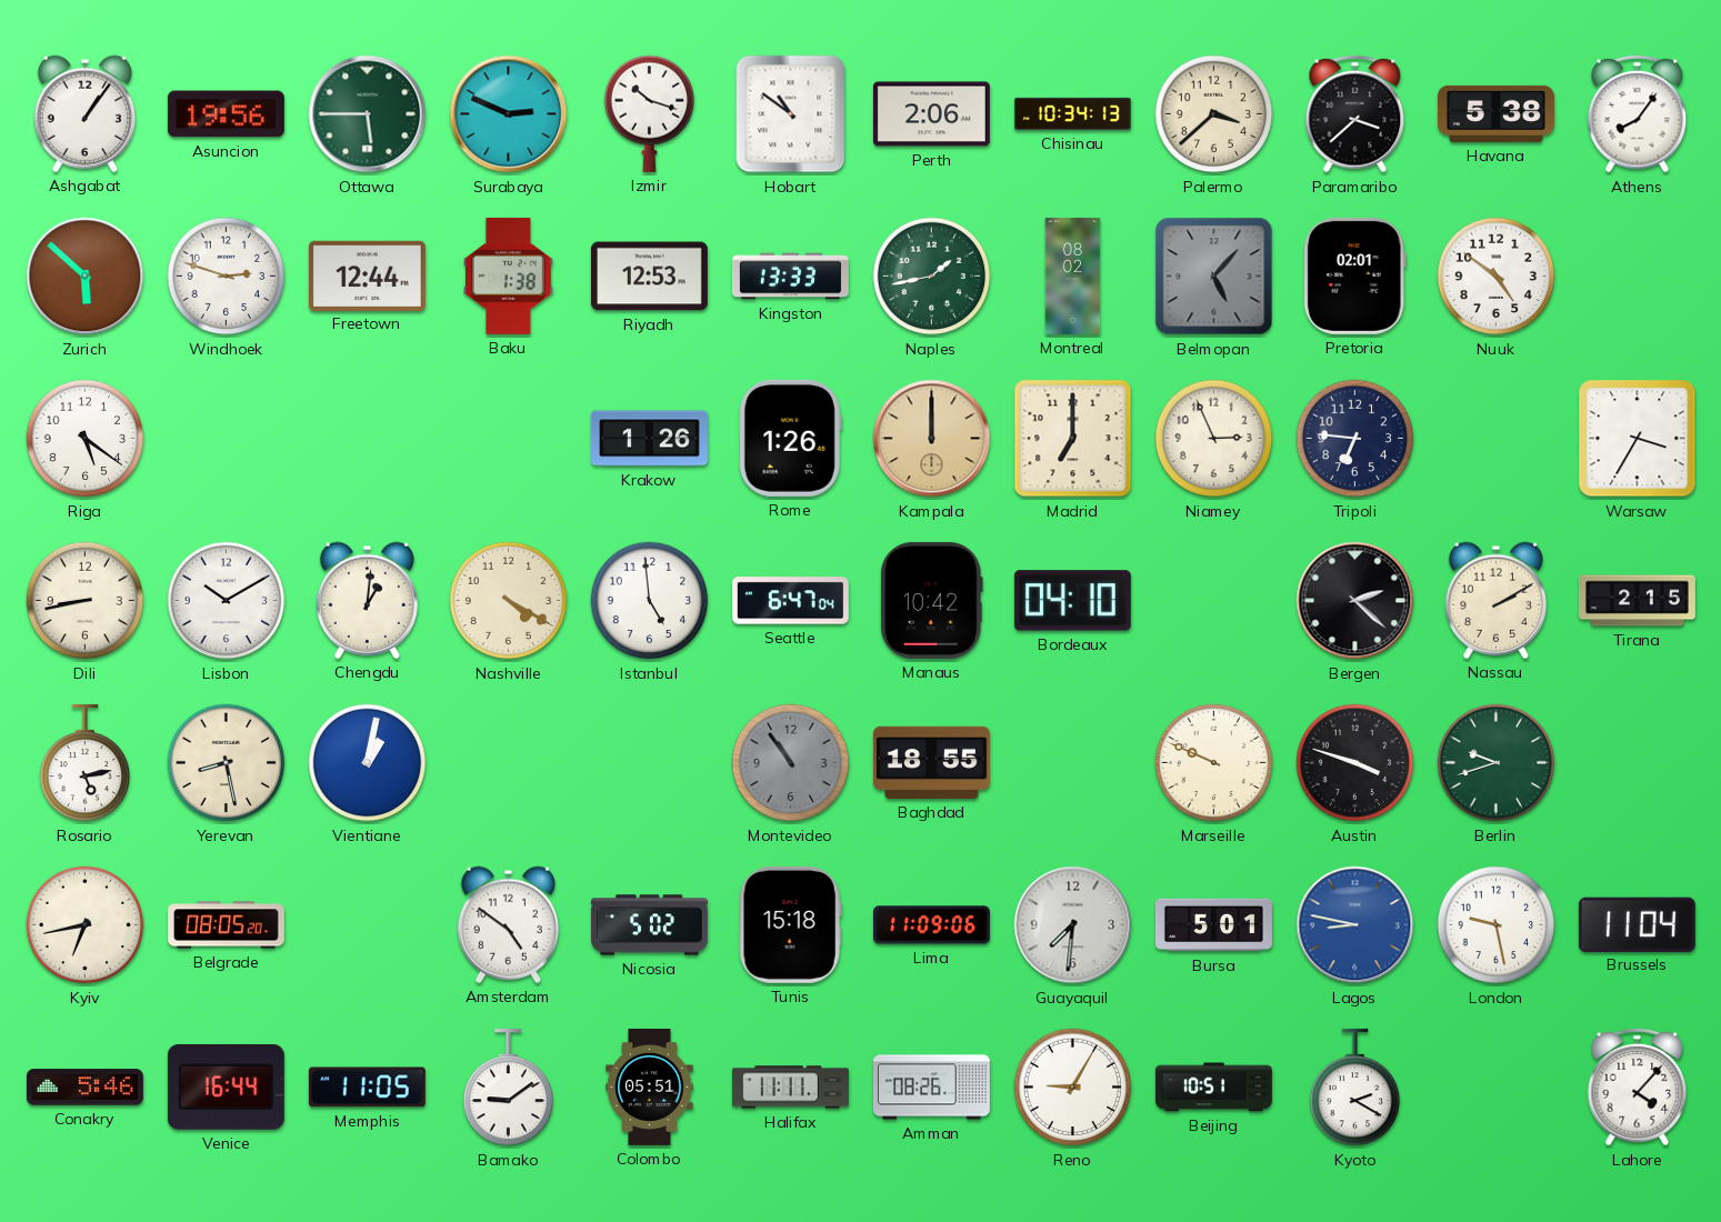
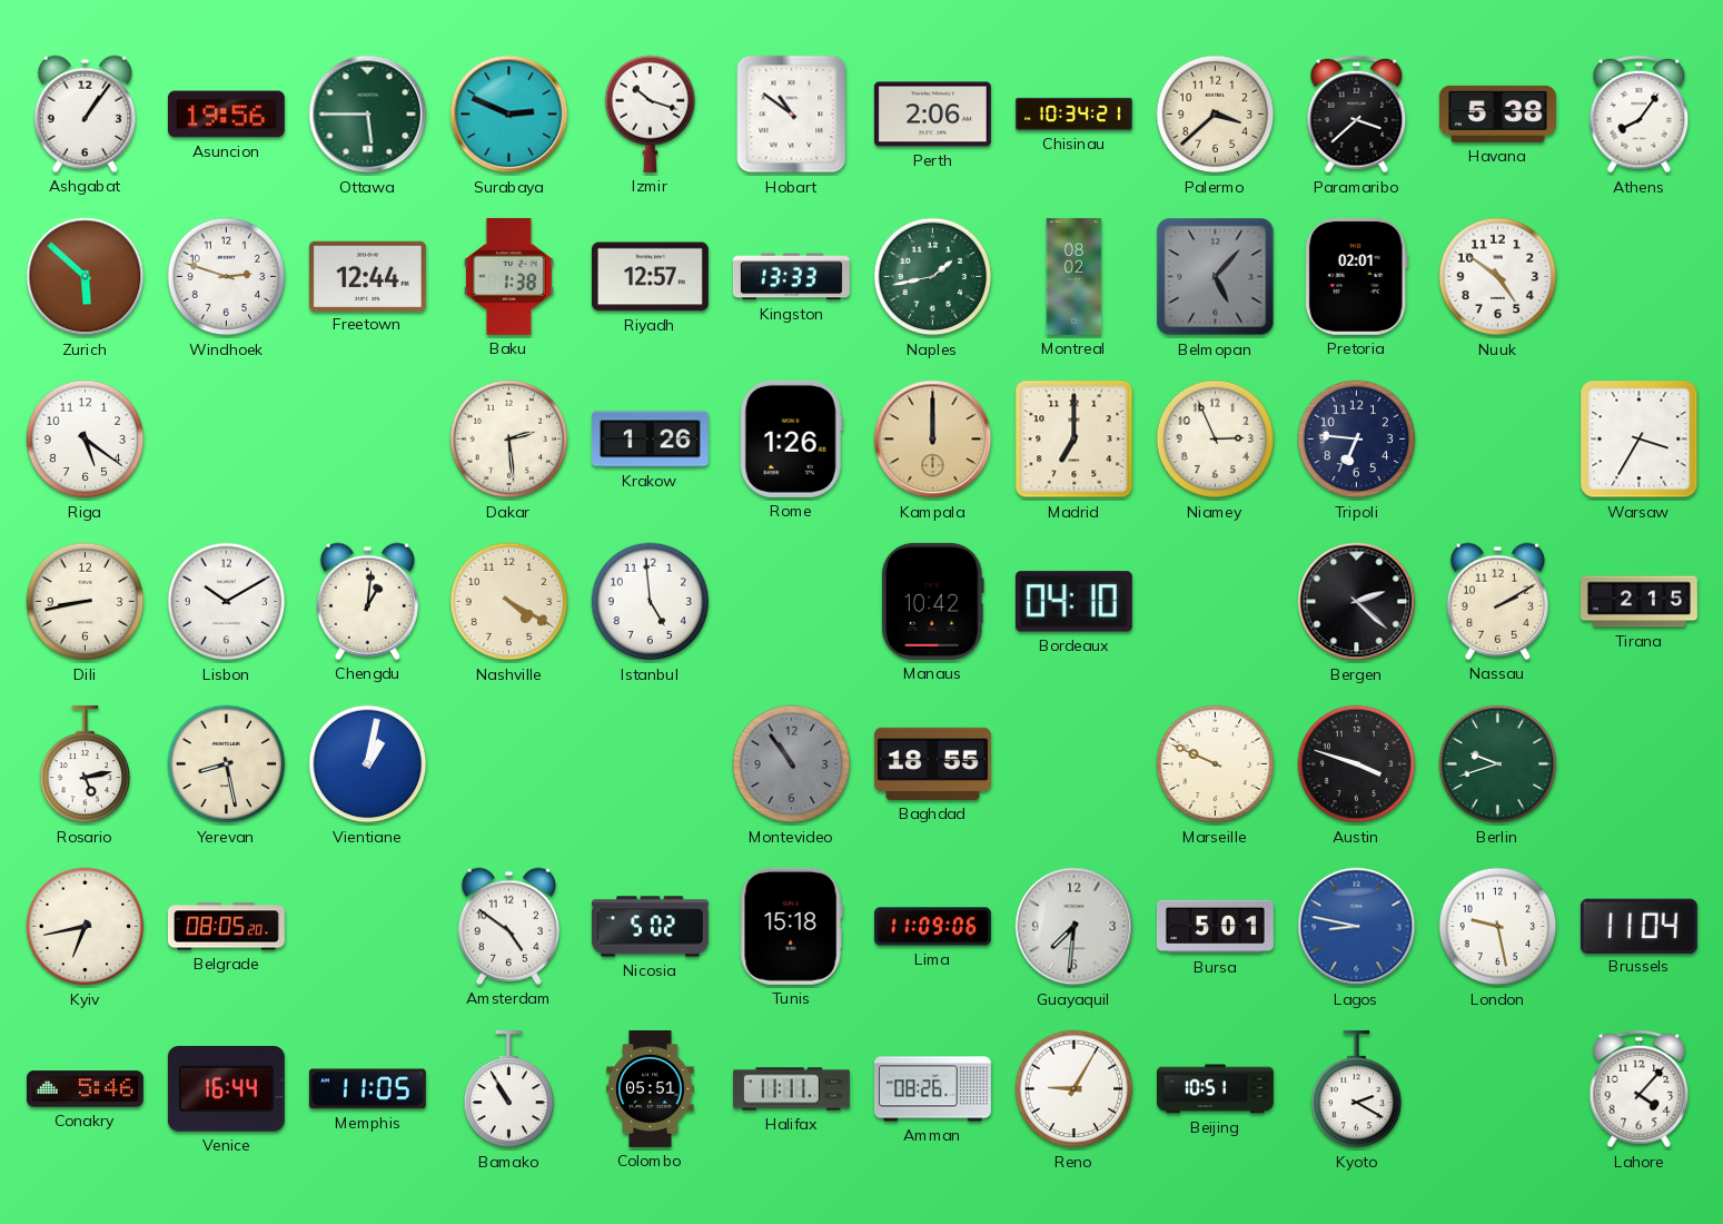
Chisinau: 10:34:13 -> 10:34:21
Riyadh: 12:53 -> 12:57
Dakar: none -> 2:29
Seattle: 6:47 -> none
Bamako: 9:09 -> 10:55
